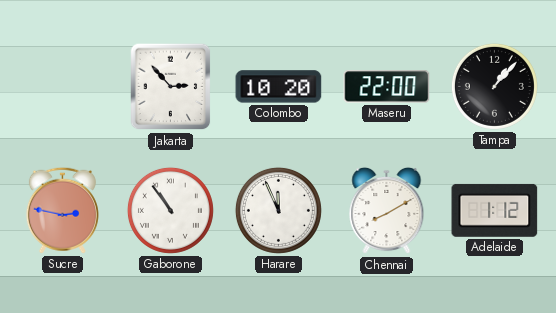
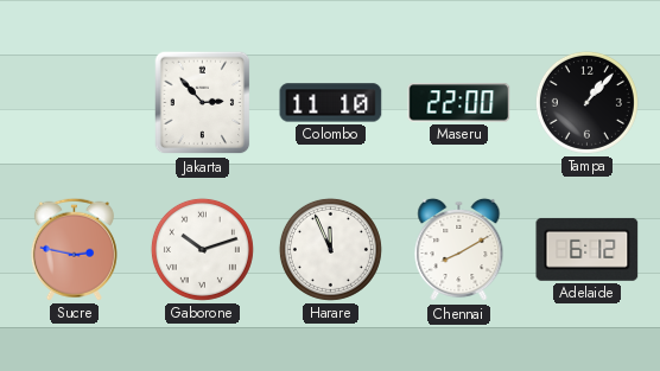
Colombo: 10:20 -> 11:10
Gaborone: 10:54 -> 10:12
Adelaide: 1:12 -> 6:12
